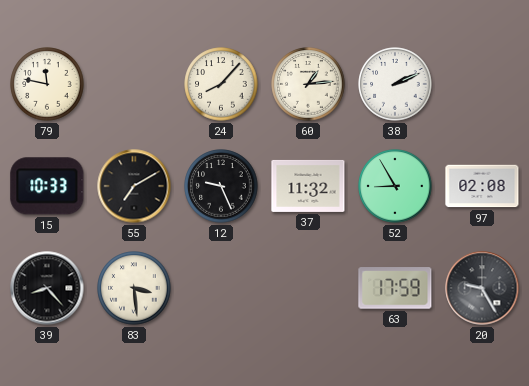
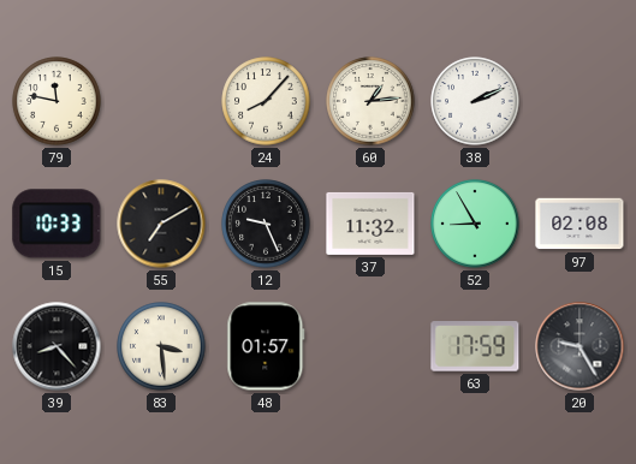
48: none -> 01:57
